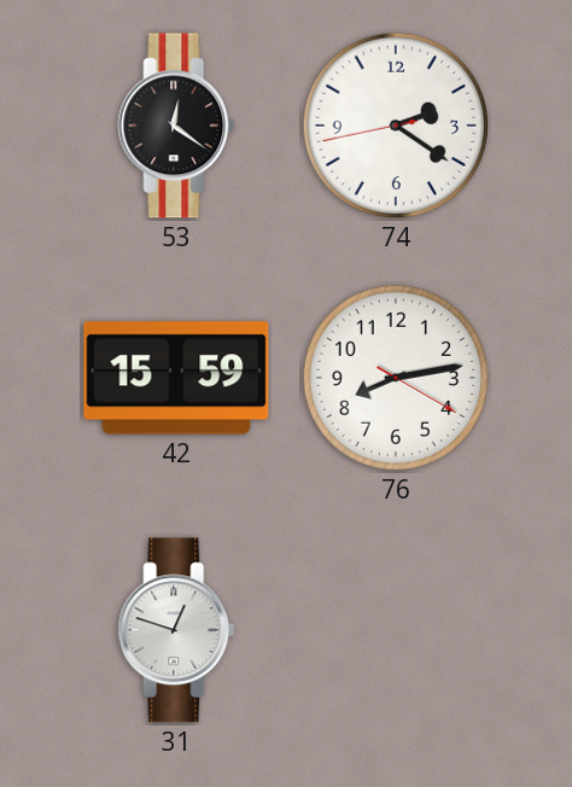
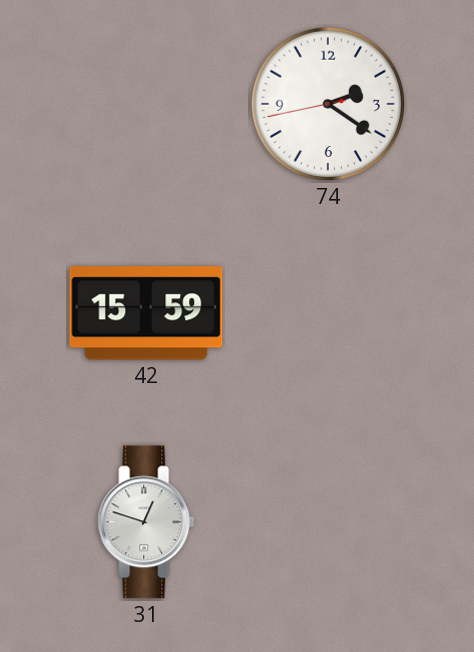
53: 12:21 -> none
76: 8:13 -> none
